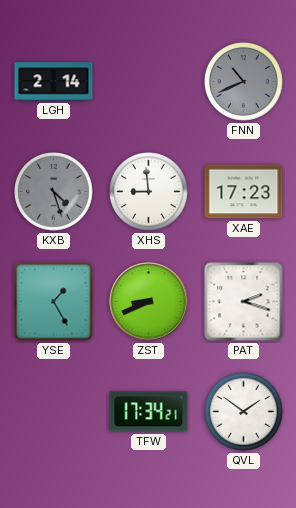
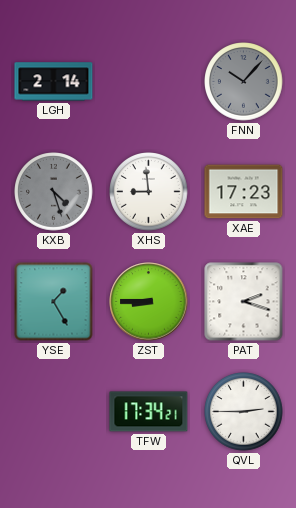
FNN: 10:41 -> 10:07
ZST: 8:41 -> 8:45
QVL: 1:51 -> 2:45
